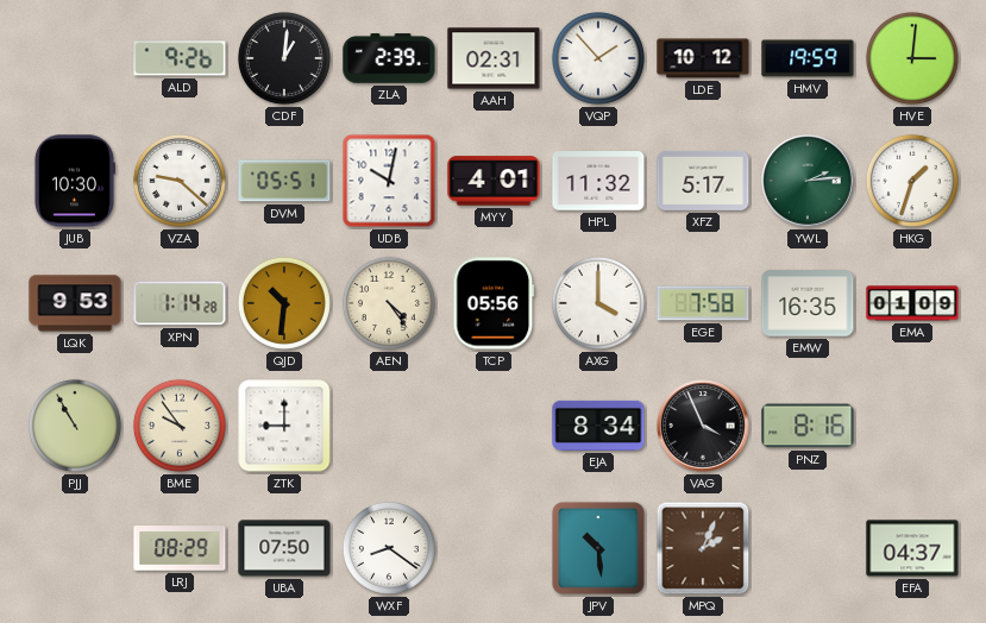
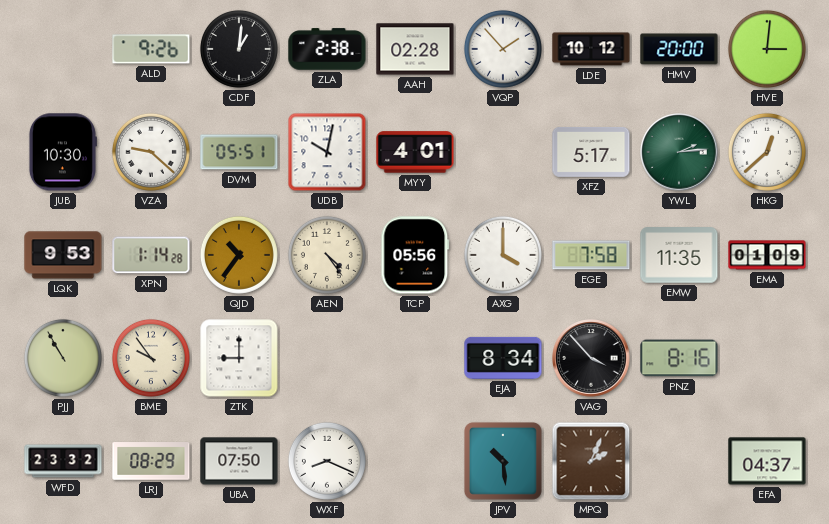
ZLA: 2:39 -> 2:38
AAH: 02:31 -> 02:28
HMV: 19:59 -> 20:00
HPL: 11:32 -> none
HKG: 1:33 -> 12:38
QJD: 10:31 -> 10:36
EMW: 16:35 -> 11:35
VAG: 3:56 -> 3:53
WFD: none -> 23:32
WXF: 8:21 -> 8:19
